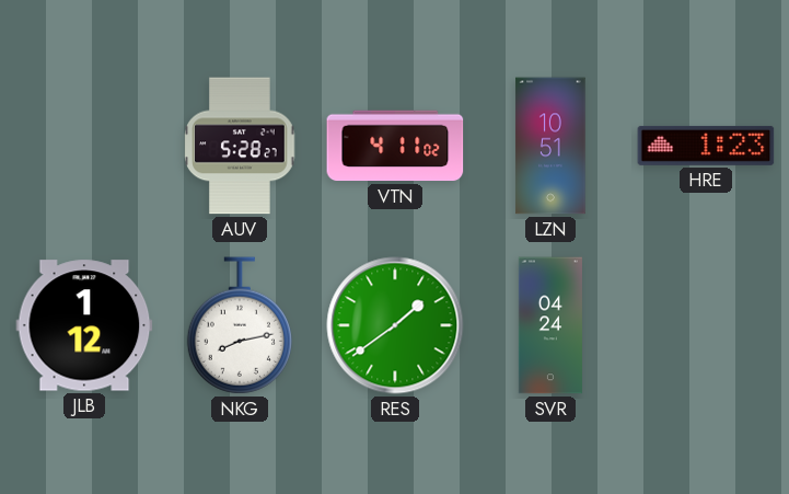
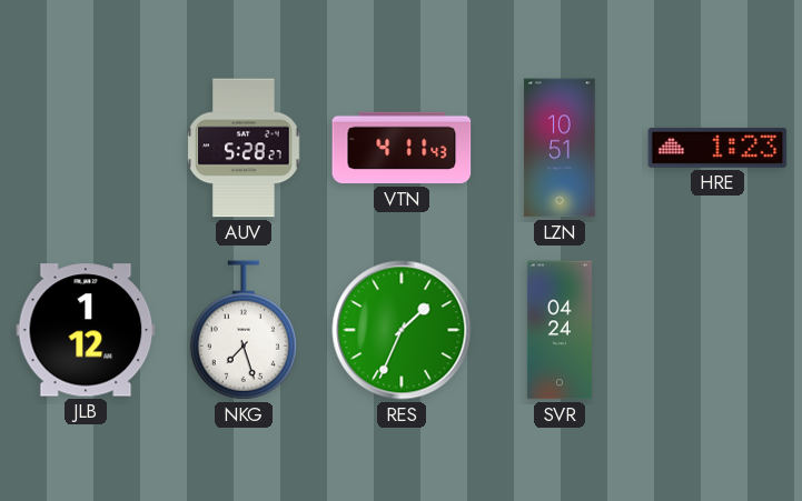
VTN: 4:11:02 -> 4:11:43
NKG: 8:13 -> 7:27
RES: 1:39 -> 1:34
